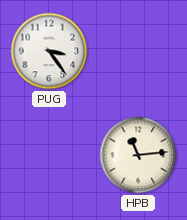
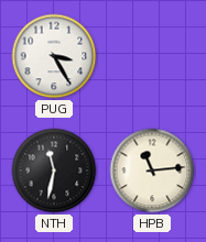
PUG: 3:24 -> 3:25
NTH: none -> 11:32
